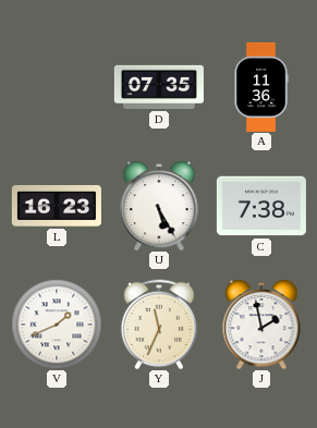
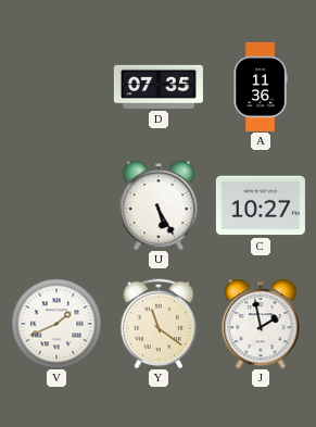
L: 16:23 -> none
C: 7:38 -> 10:27
Y: 11:34 -> 11:21
